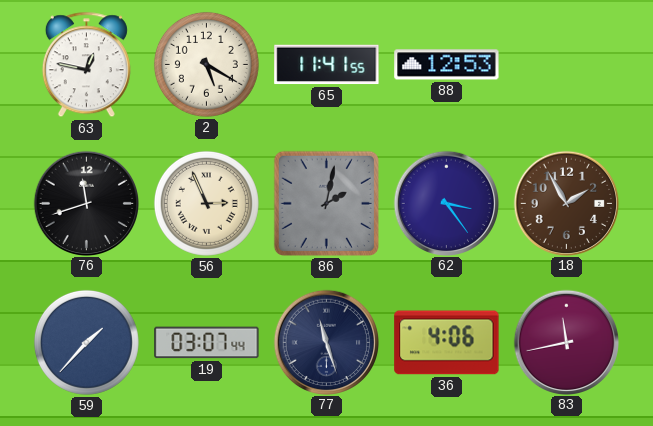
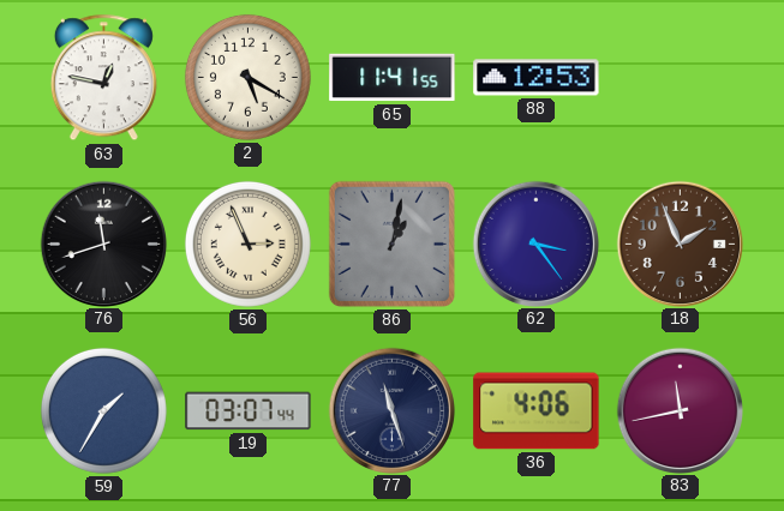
86: 2:02 -> 1:02
18: 1:55 -> 1:56
59: 1:37 -> 1:35
